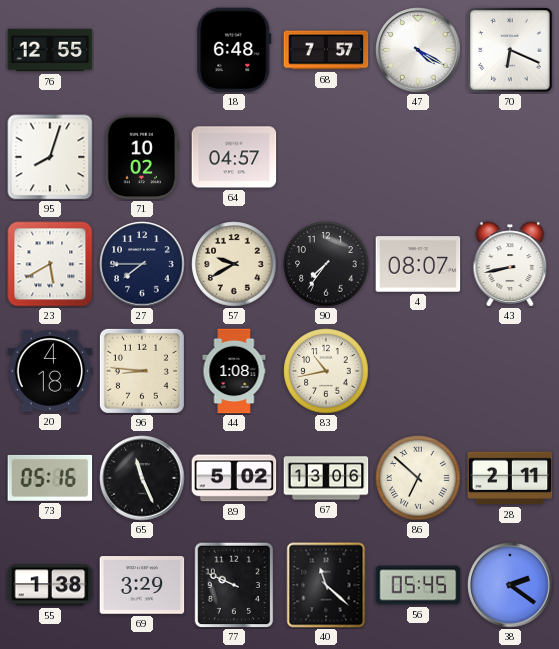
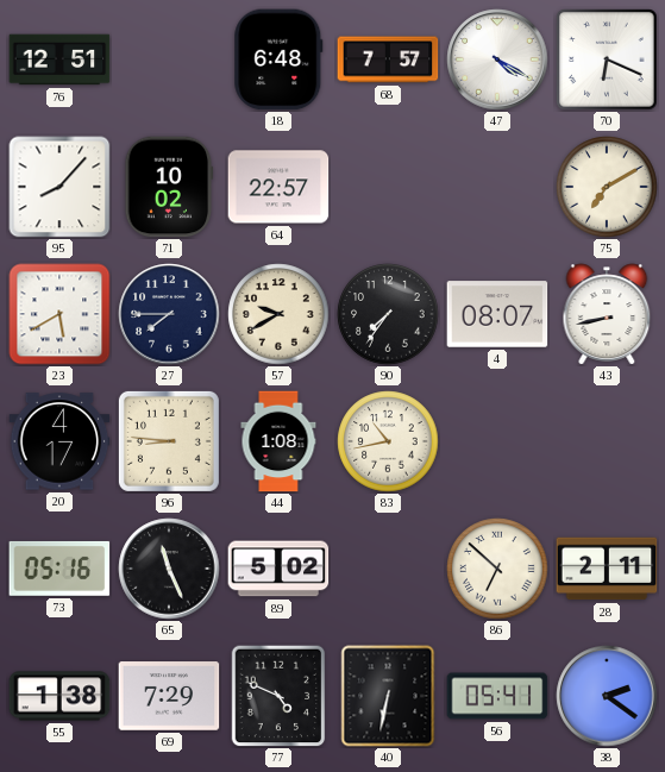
76: 12:55 -> 12:51
95: 8:03 -> 8:07
64: 04:57 -> 22:57
75: none -> 7:10
20: 4:18 -> 4:17
67: 13:06 -> none
69: 3:29 -> 7:29
77: 9:49 -> 4:49
40: 11:22 -> 6:32
56: 05:45 -> 05:41
